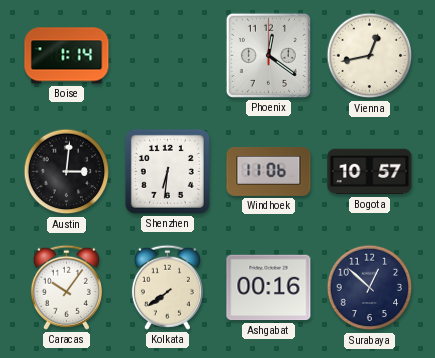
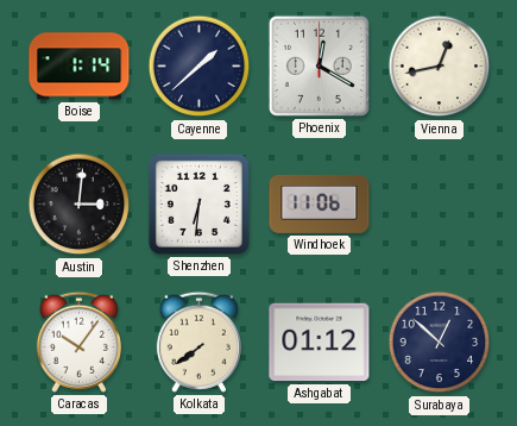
Cayenne: none -> 1:38
Phoenix: 12:21 -> 12:20
Bogota: 10:57 -> none
Ashgabat: 00:16 -> 01:12
